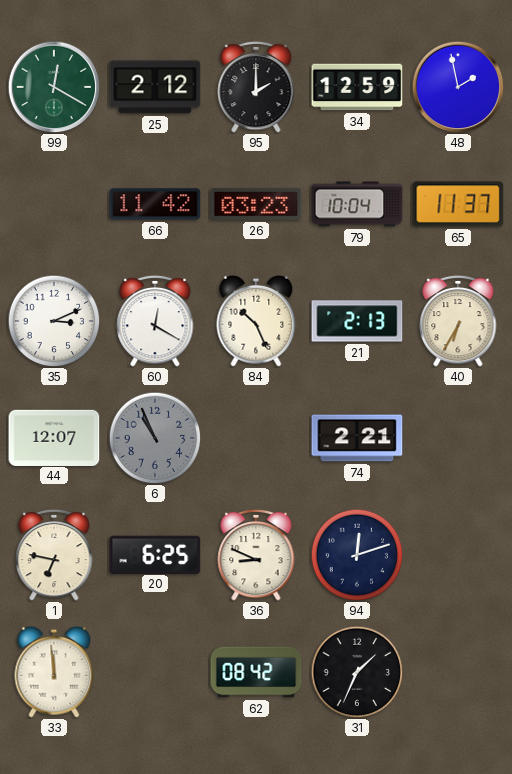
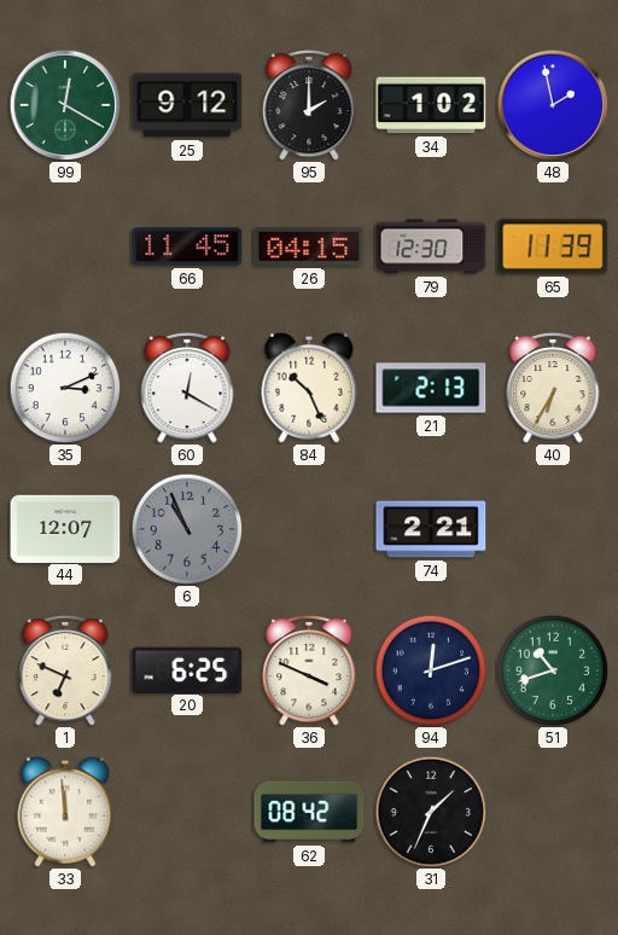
25: 2:12 -> 9:12
34: 12:59 -> 1:02
66: 11:42 -> 11:45
26: 03:23 -> 04:15
79: 10:04 -> 12:30
65: 11:37 -> 11:39
1: 6:47 -> 6:49
36: 8:49 -> 3:49
51: none -> 10:42
